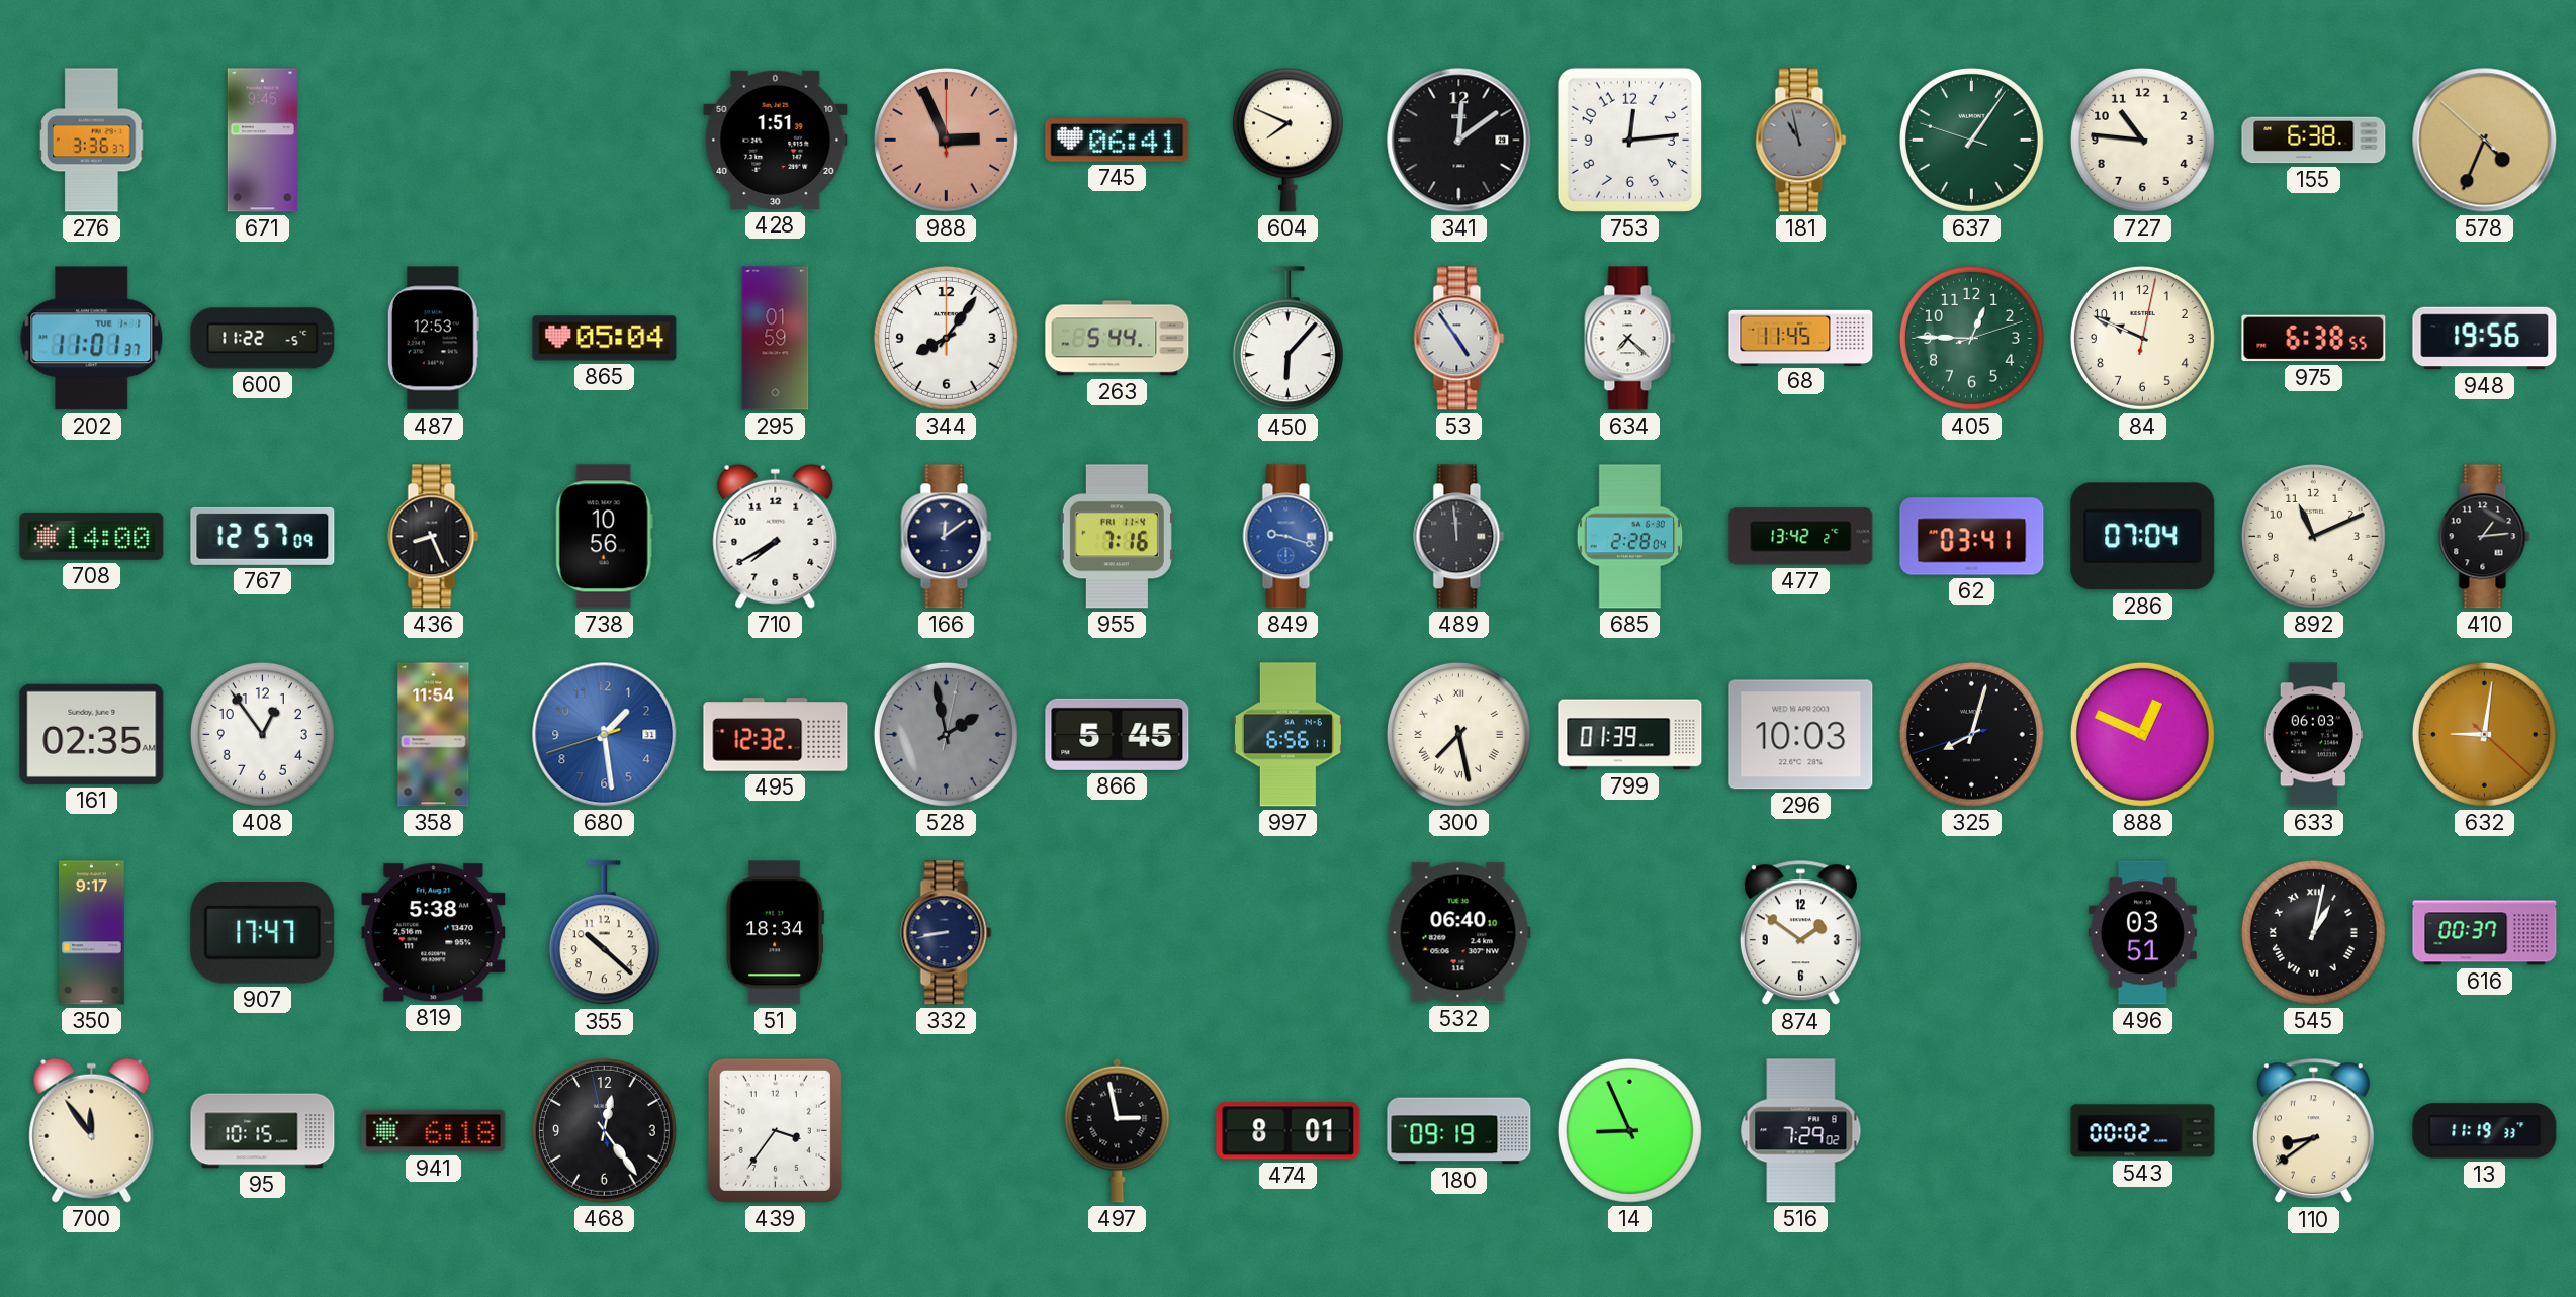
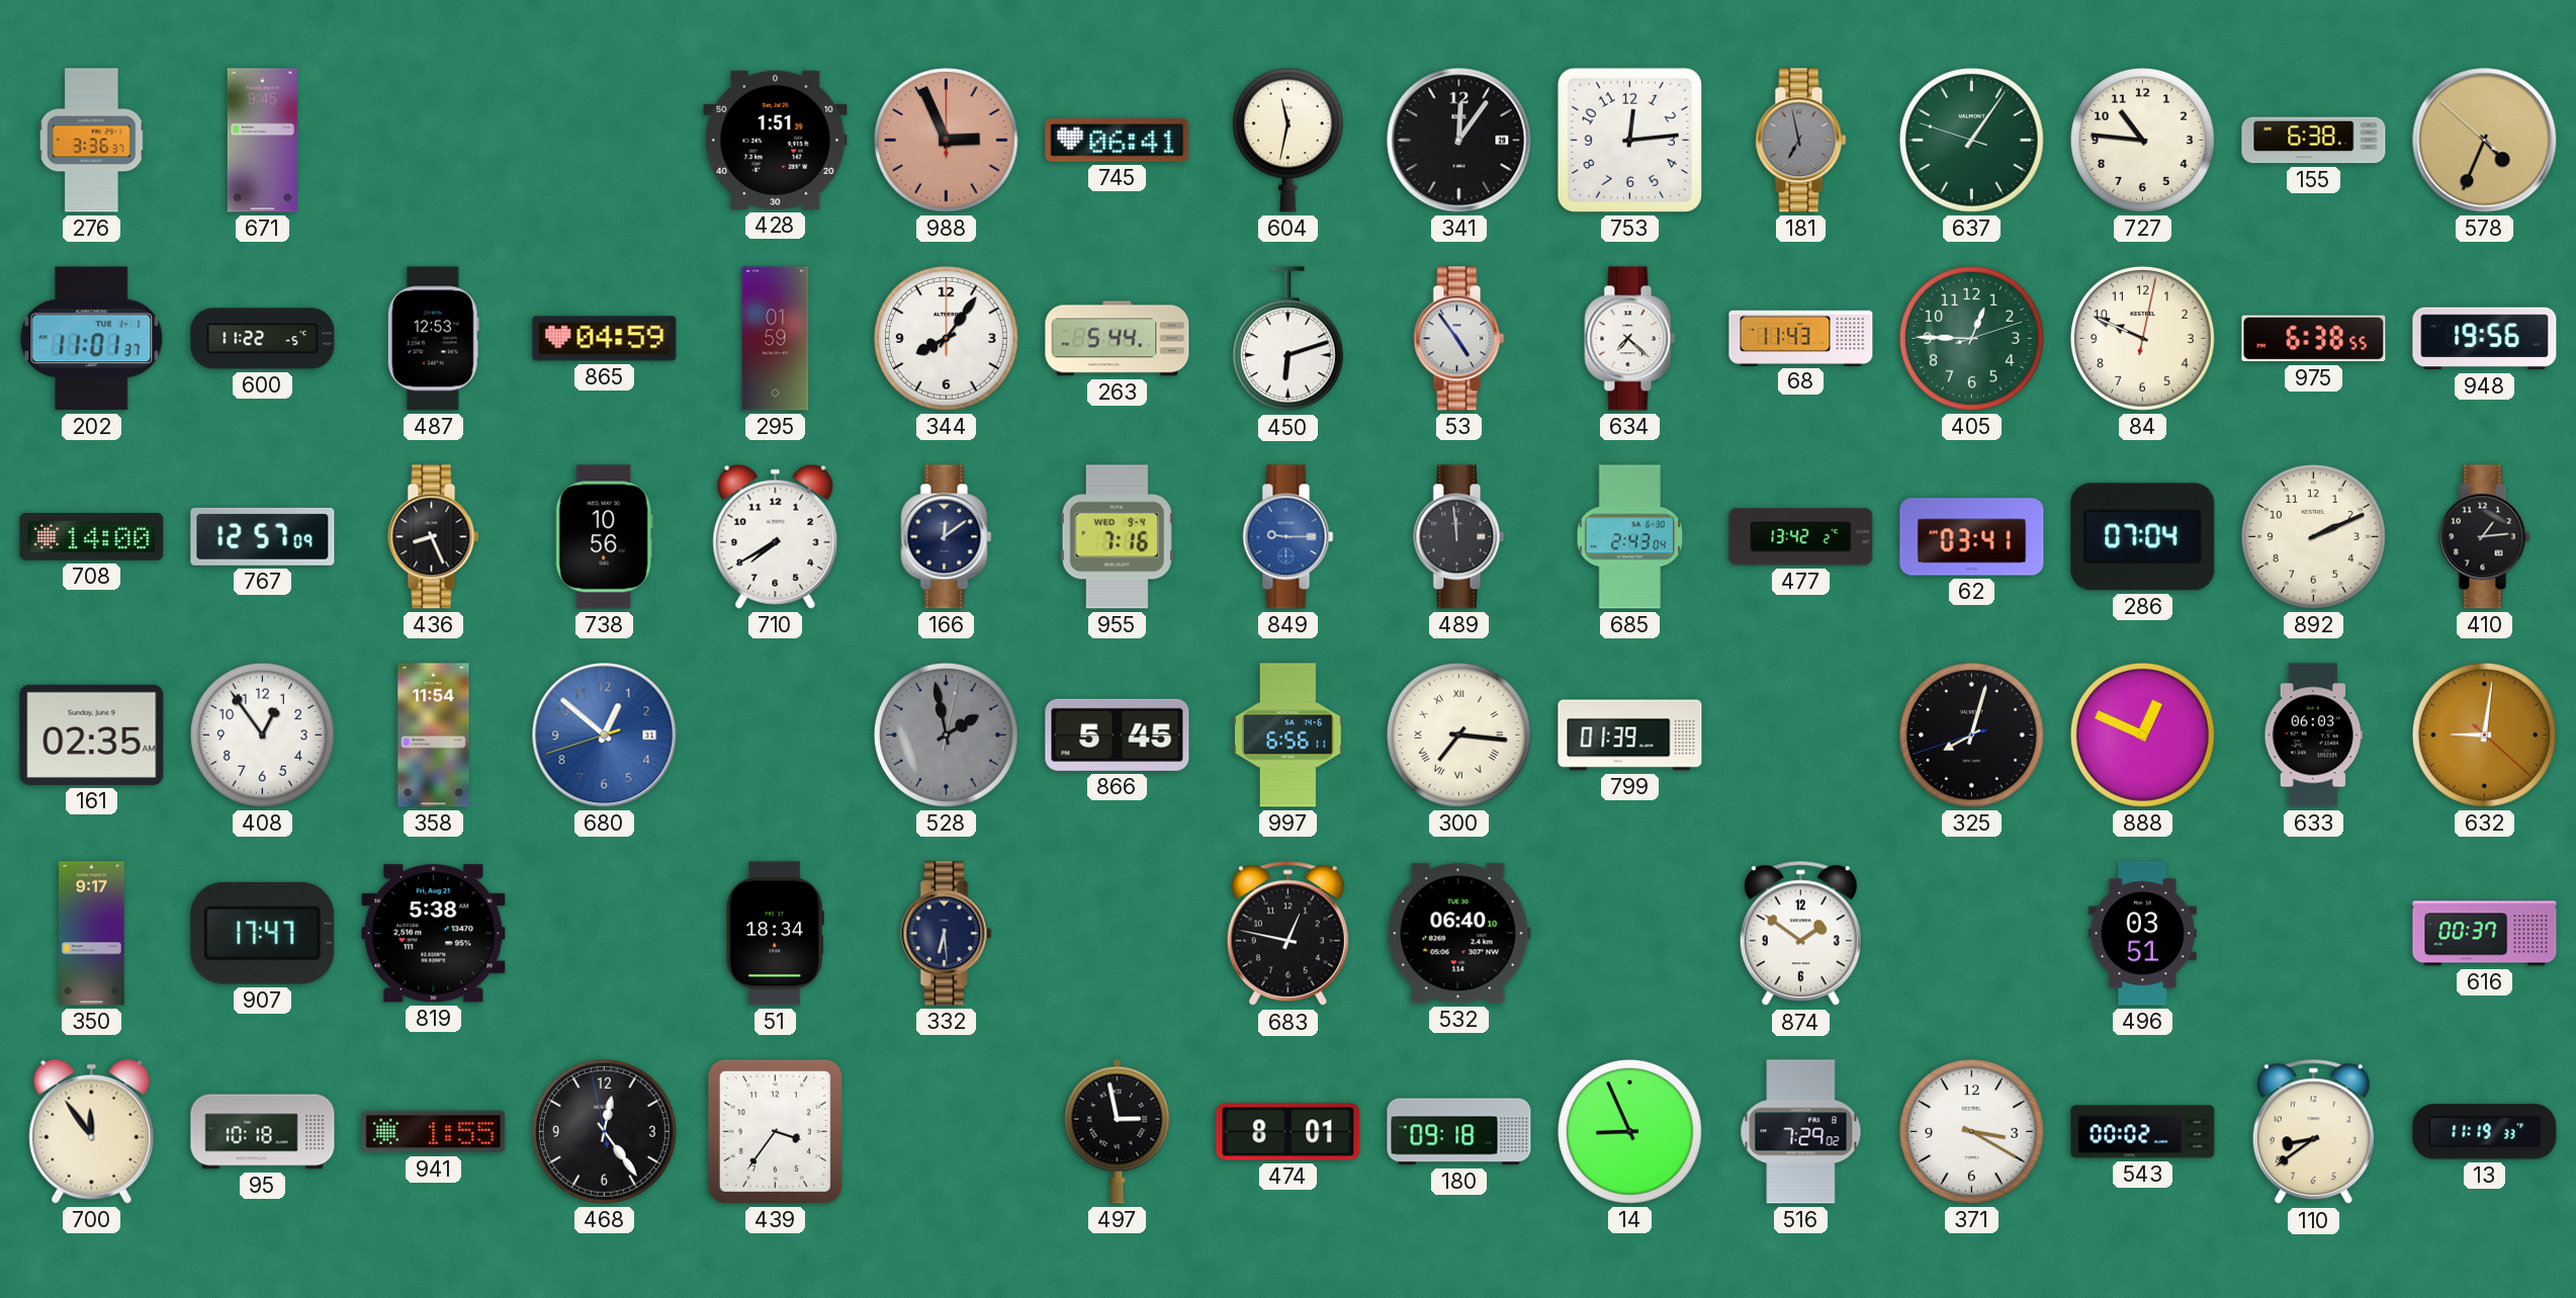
604: 7:49 -> 11:32
341: 12:09 -> 12:06
181: 10:58 -> 6:58
865: 05:04 -> 04:59
450: 6:07 -> 6:12
68: 11:45 -> 11:43
955 date: FRI 11-4 -> WED 9-4
849: 9:18 -> 9:15
685: 2:28 -> 2:43
892: 11:11 -> 2:11
680: 1:28 -> 12:51
495: 12:32 -> none
300: 7:28 -> 7:16
296: 10:03 -> none
355: 10:22 -> none
332: 8:43 -> 6:29
683: none -> 12:47
545: 1:02 -> none
95: 10:15 -> 10:18
941: 6:18 -> 1:55
180: 09:19 -> 09:18
371: none -> 3:20
